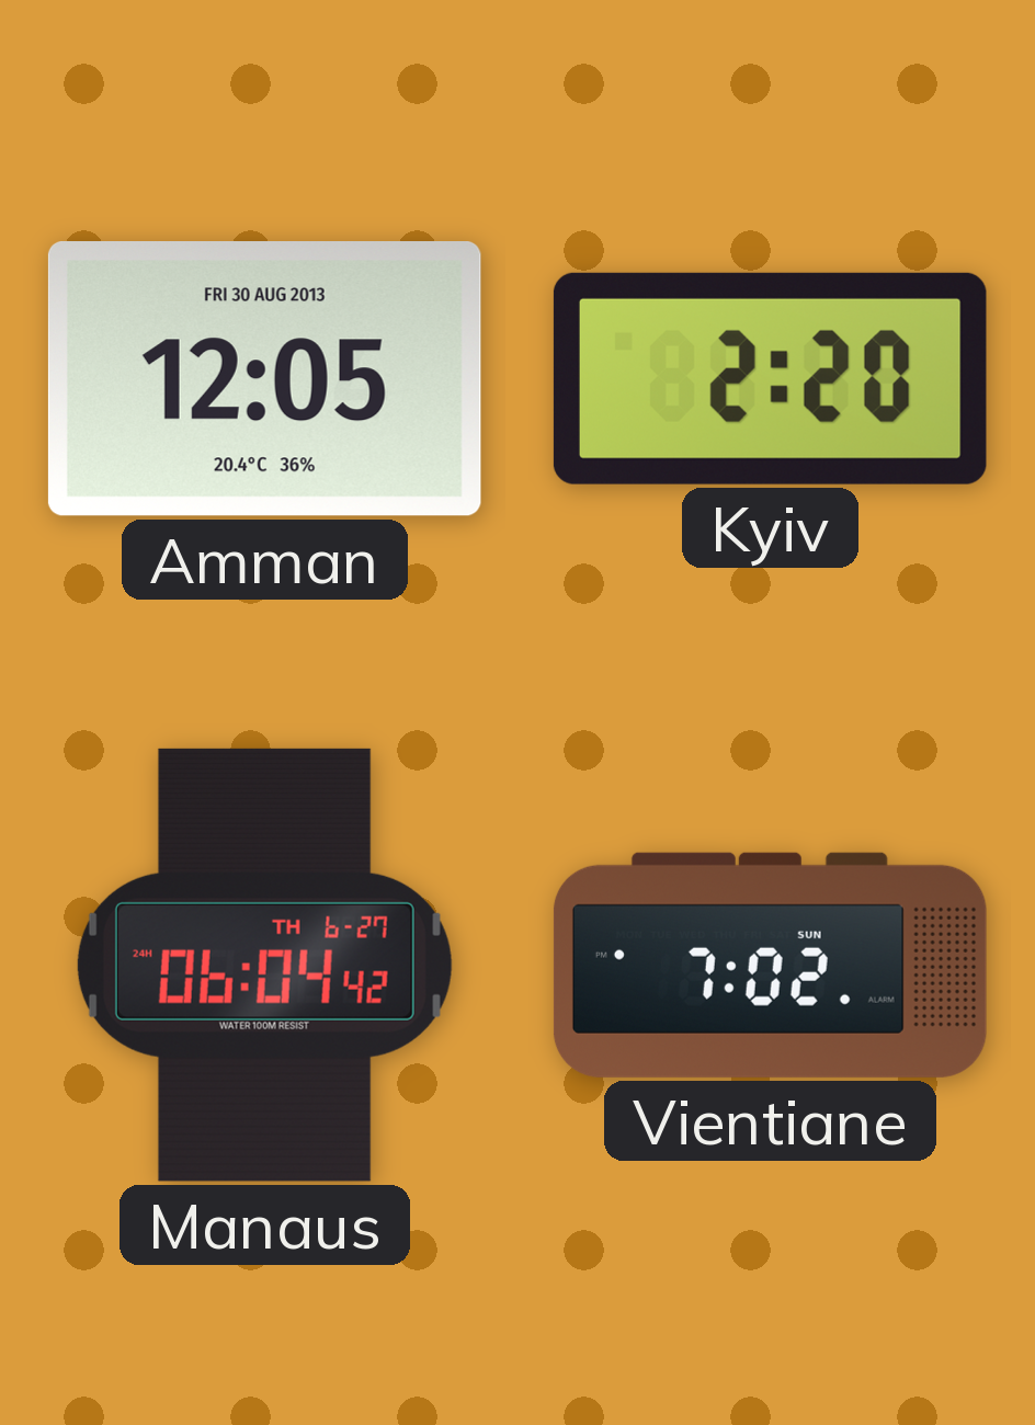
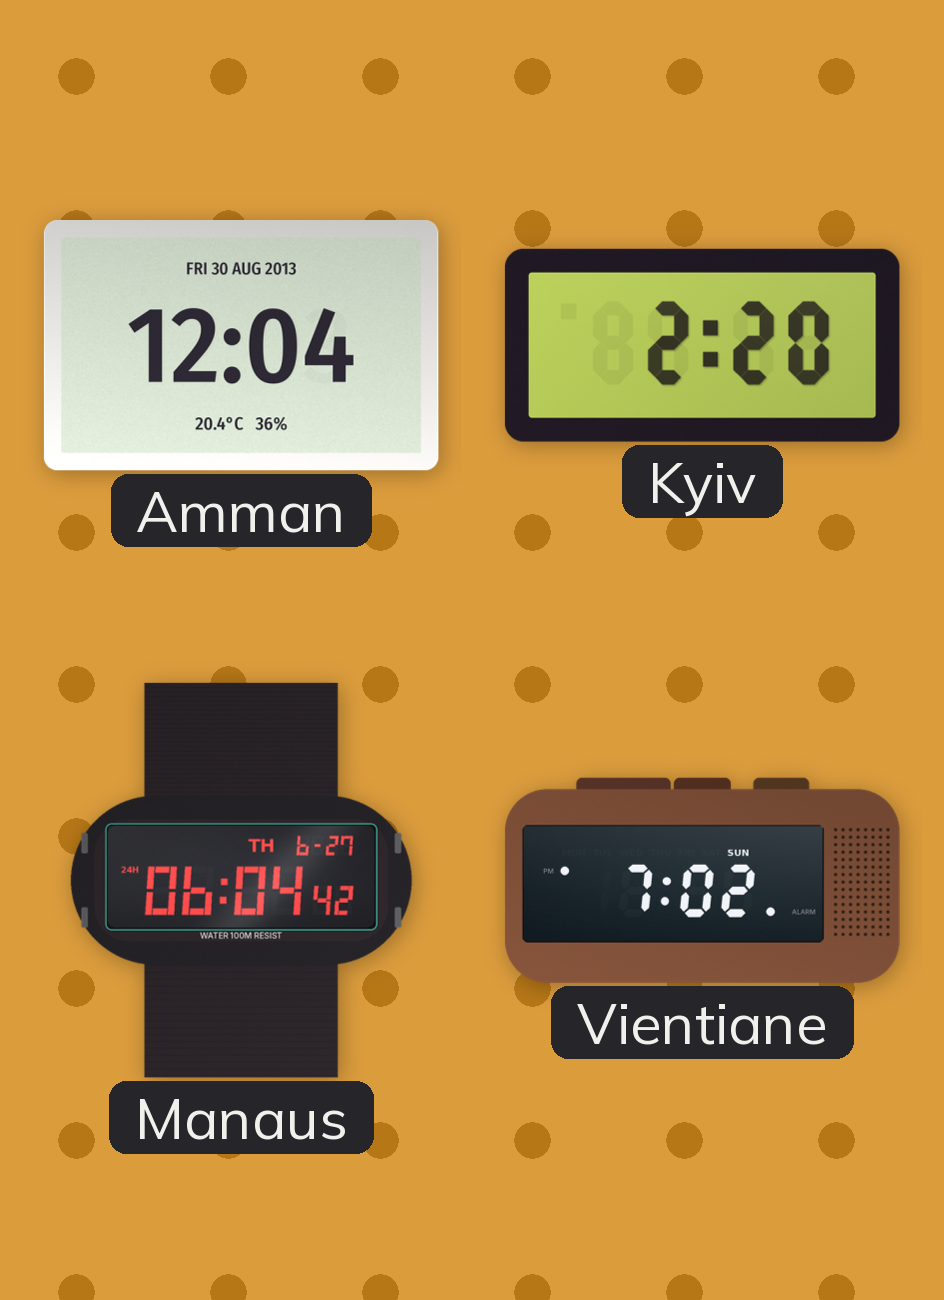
Amman: 12:05 -> 12:04
